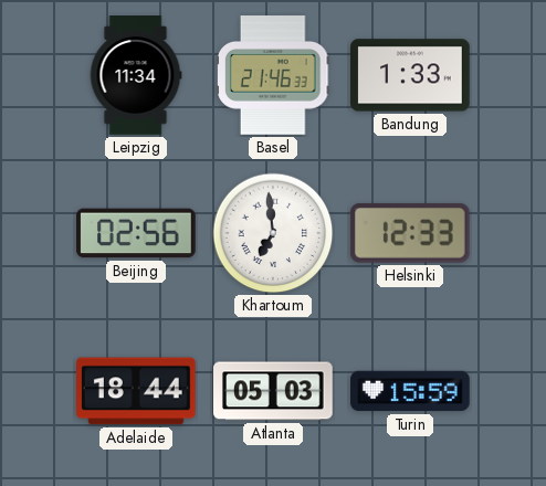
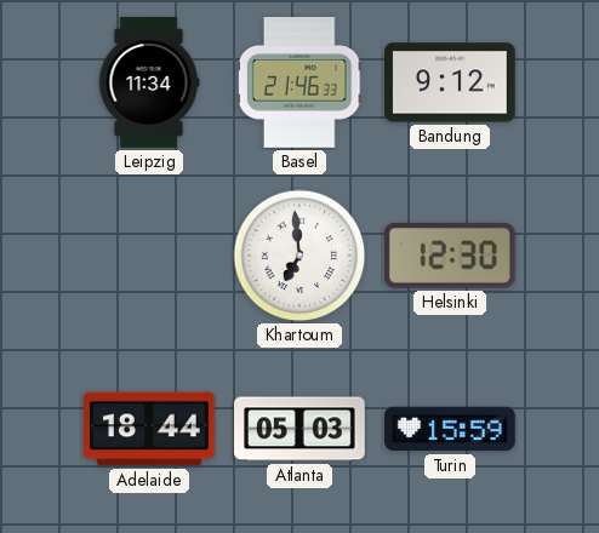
Bandung: 1:33 -> 9:12
Beijing: 02:56 -> none
Helsinki: 12:33 -> 12:30
